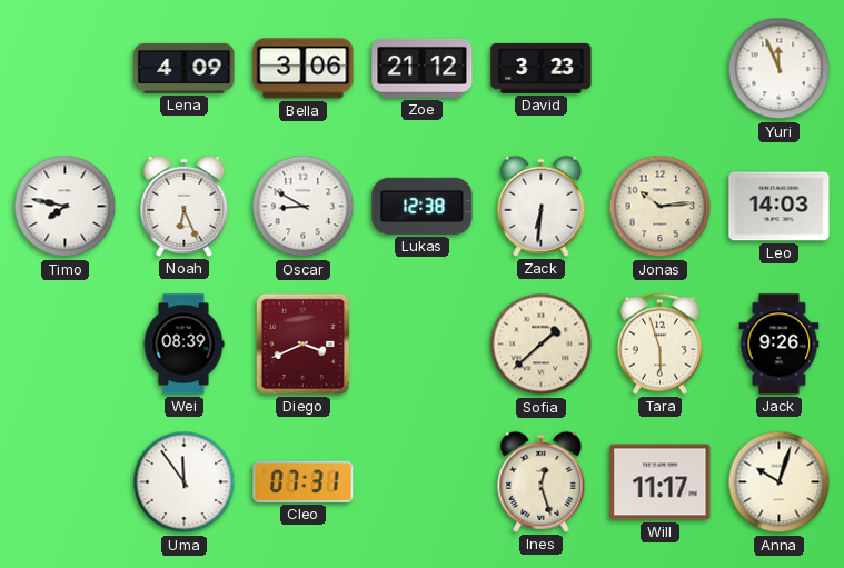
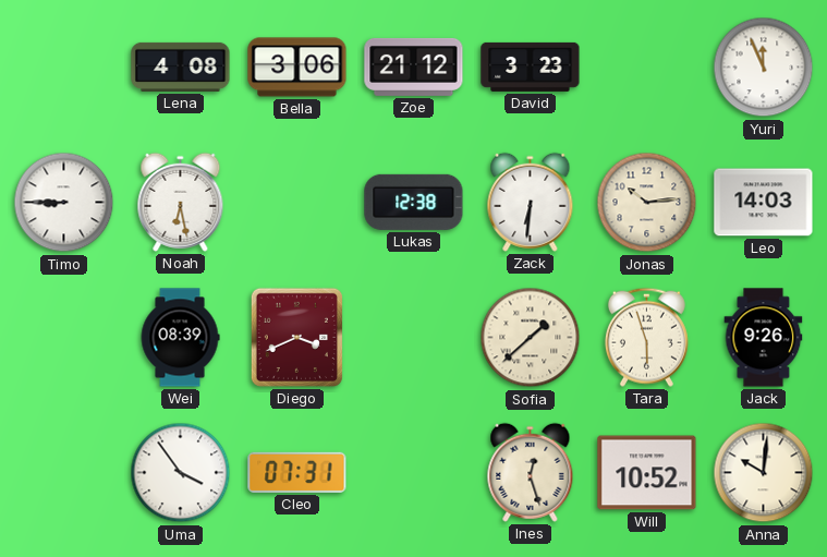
Lena: 4:09 -> 4:08
Timo: 7:47 -> 8:45
Noah: 6:26 -> 6:28
Oscar: 8:50 -> none
Uma: 11:54 -> 3:54
Will: 11:17 -> 10:52
Anna: 10:03 -> 10:01
